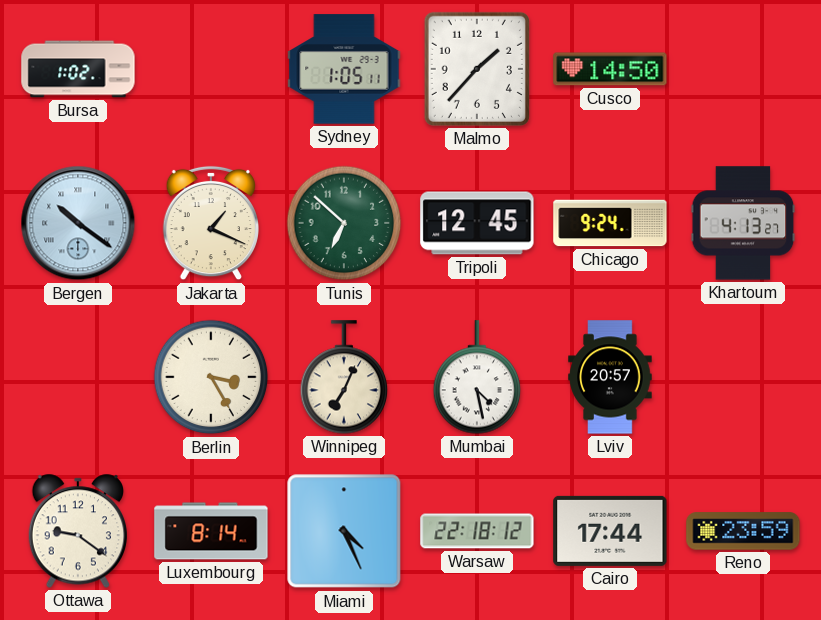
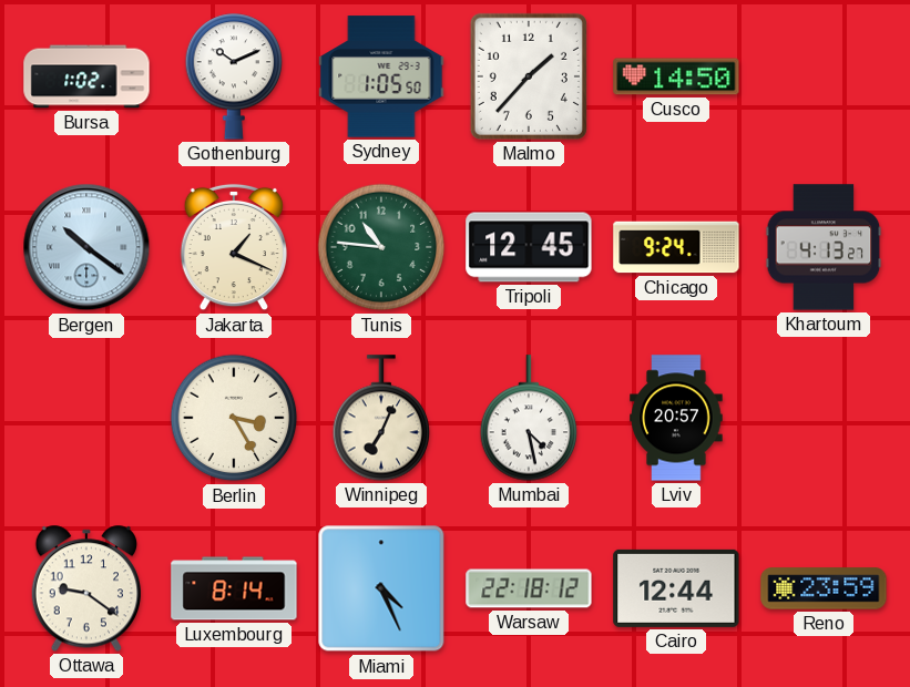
Gothenburg: none -> 10:11
Sydney: 1:05:11 -> 1:05:50
Tunis: 6:52 -> 10:46
Cairo: 17:44 -> 12:44
